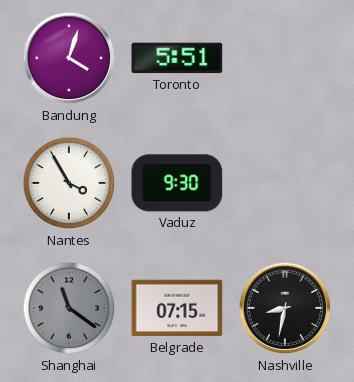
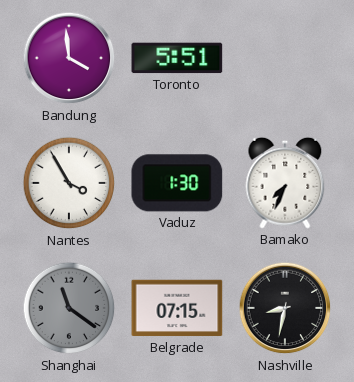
Bandung: 4:03 -> 3:59
Vaduz: 9:30 -> 1:30
Bamako: none -> 7:34
